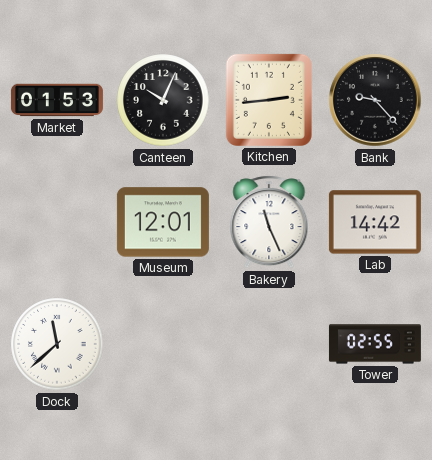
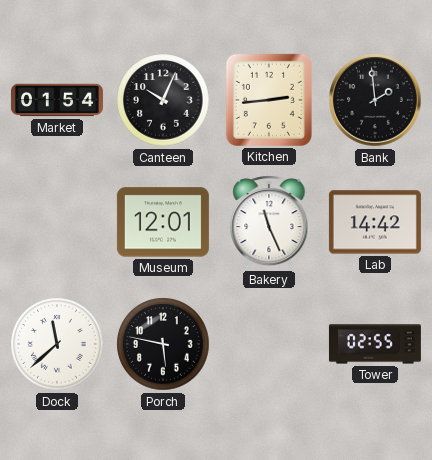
Market: 01:53 -> 01:54
Bank: 9:23 -> 1:59
Porch: none -> 5:47
